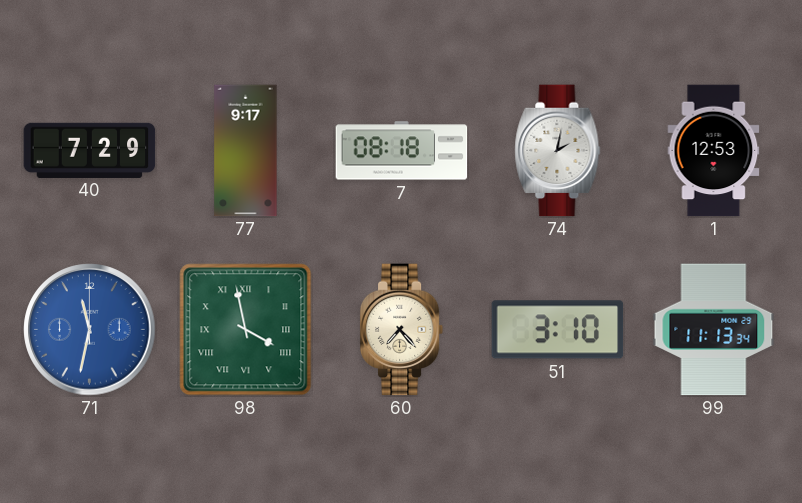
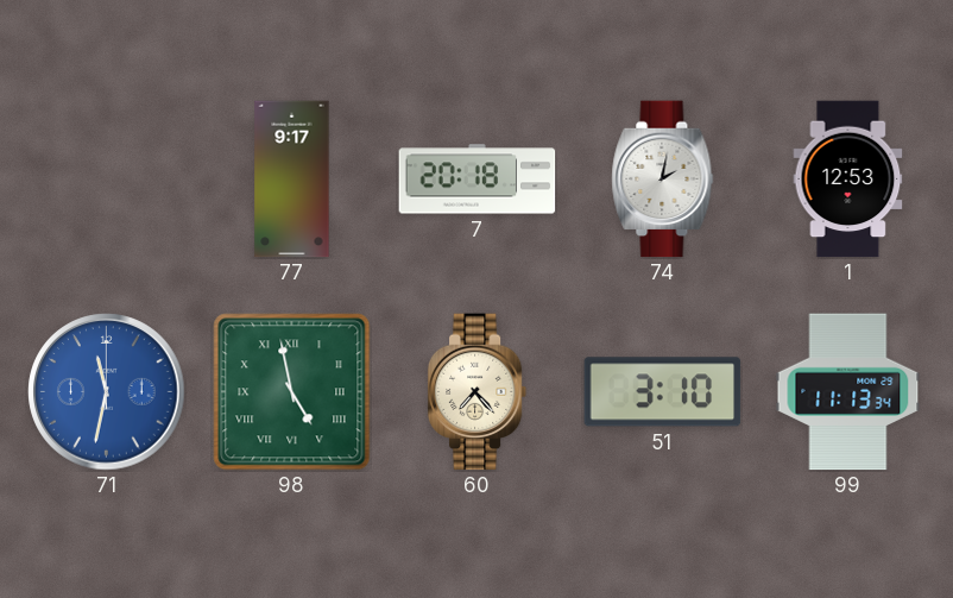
40: 7:29 -> none
7: 08:18 -> 20:18
98: 3:58 -> 4:58
